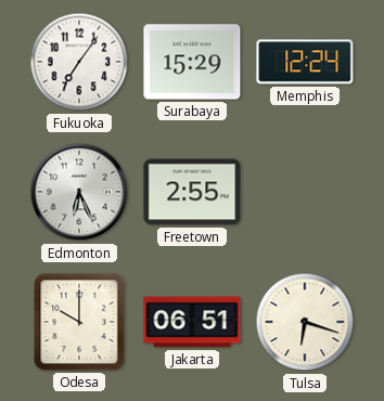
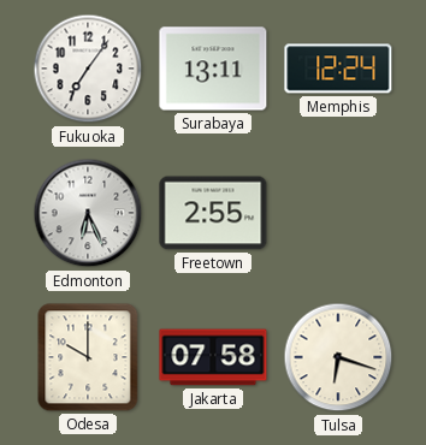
Surabaya: 15:29 -> 13:11
Jakarta: 06:51 -> 07:58
